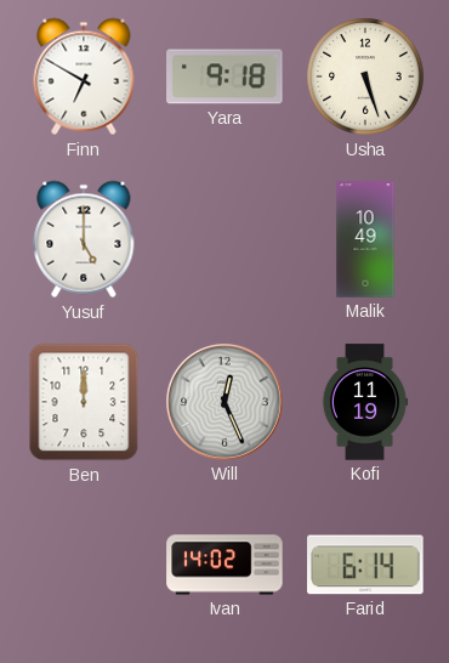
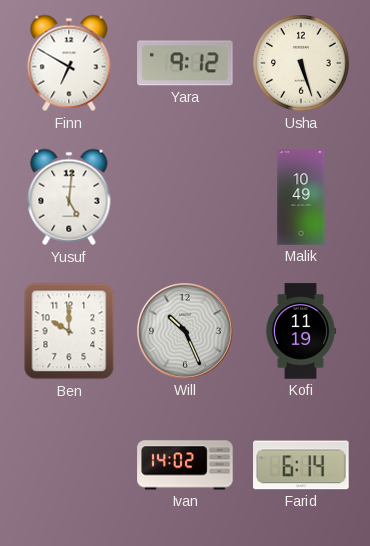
Yara: 9:18 -> 9:12
Yusuf: 5:00 -> 5:01
Ben: 12:00 -> 10:00
Will: 12:26 -> 10:26
